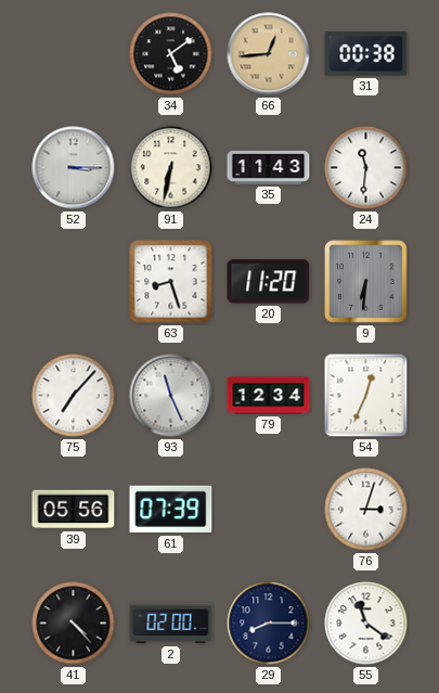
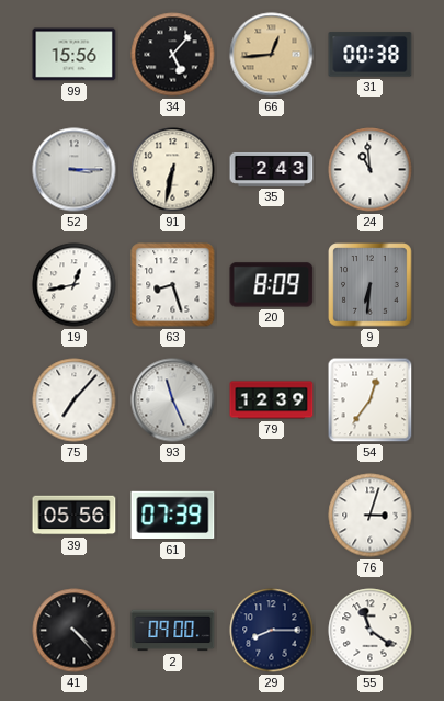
99: none -> 15:56
34: 5:09 -> 5:07
35: 11:43 -> 2:43
24: 11:31 -> 10:59
19: none -> 12:43
20: 11:20 -> 8:09
79: 12:34 -> 12:39
54: 12:34 -> 12:36
2: 02:00 -> 09:00
